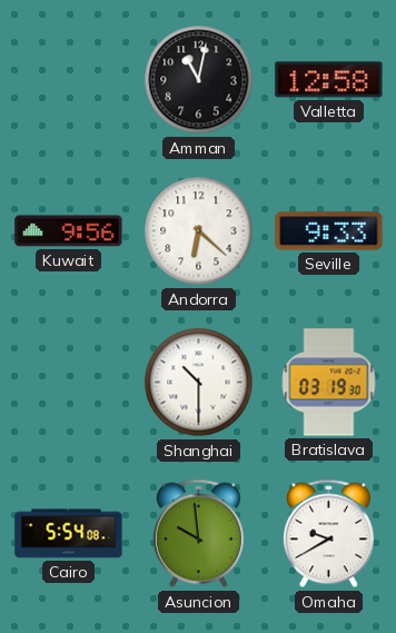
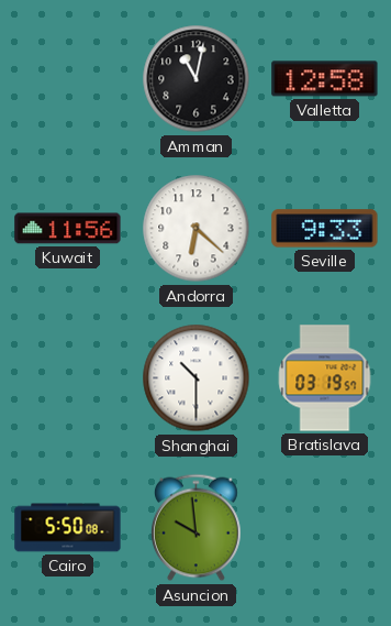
Kuwait: 9:56 -> 11:56
Bratislava: 03:19:30 -> 03:19:57
Cairo: 5:54 -> 5:50
Omaha: 9:40 -> none
